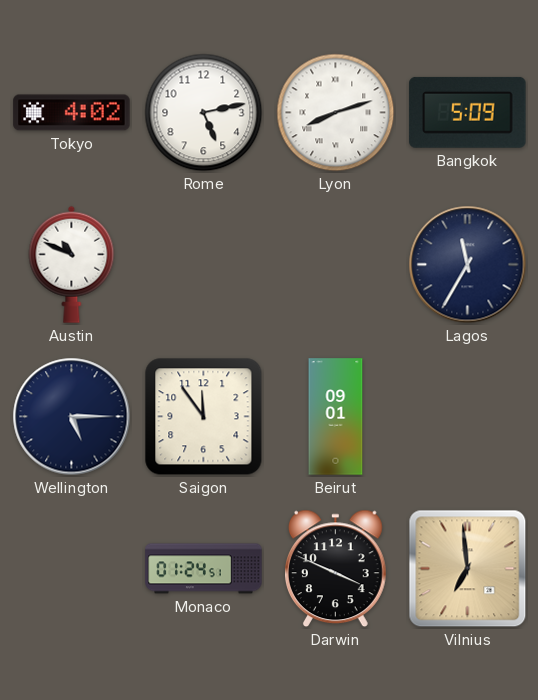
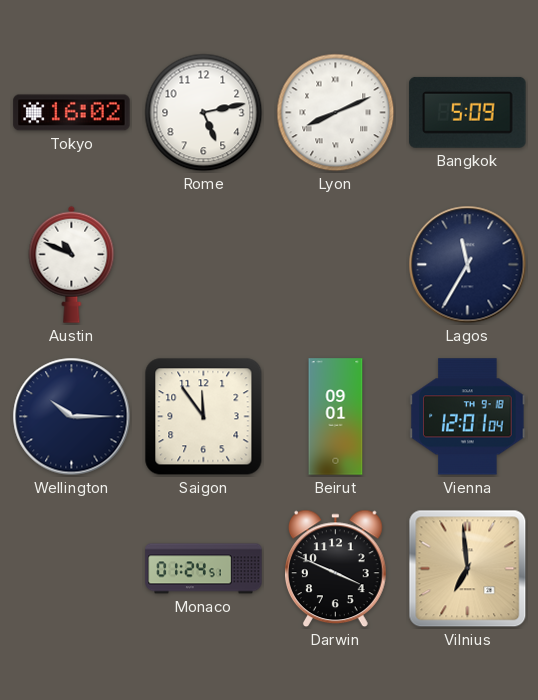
Tokyo: 4:02 -> 16:02
Lyon: 8:12 -> 8:11
Wellington: 5:15 -> 10:15
Vienna: none -> 12:01
